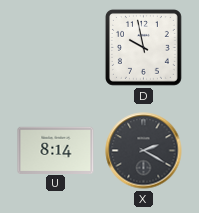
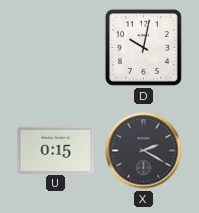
D: 9:58 -> 10:02
U: 8:14 -> 0:15
